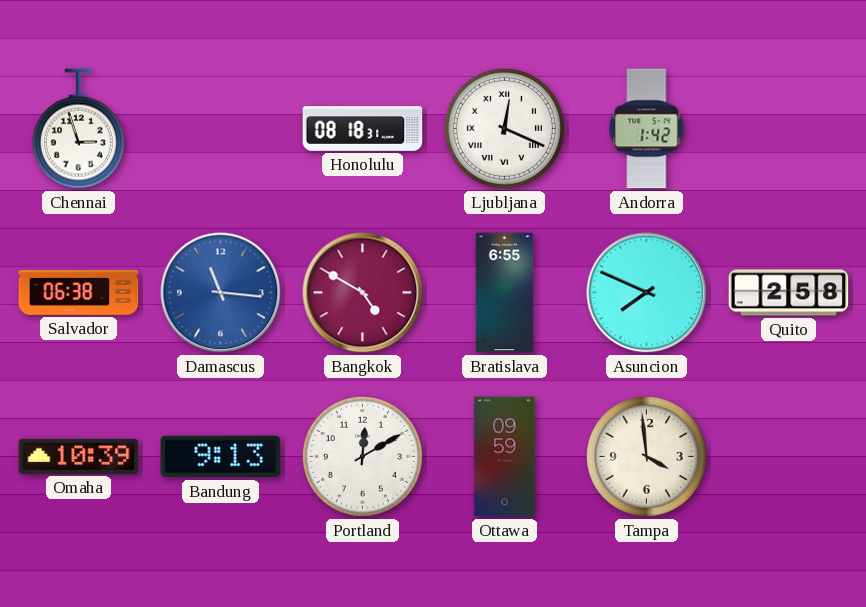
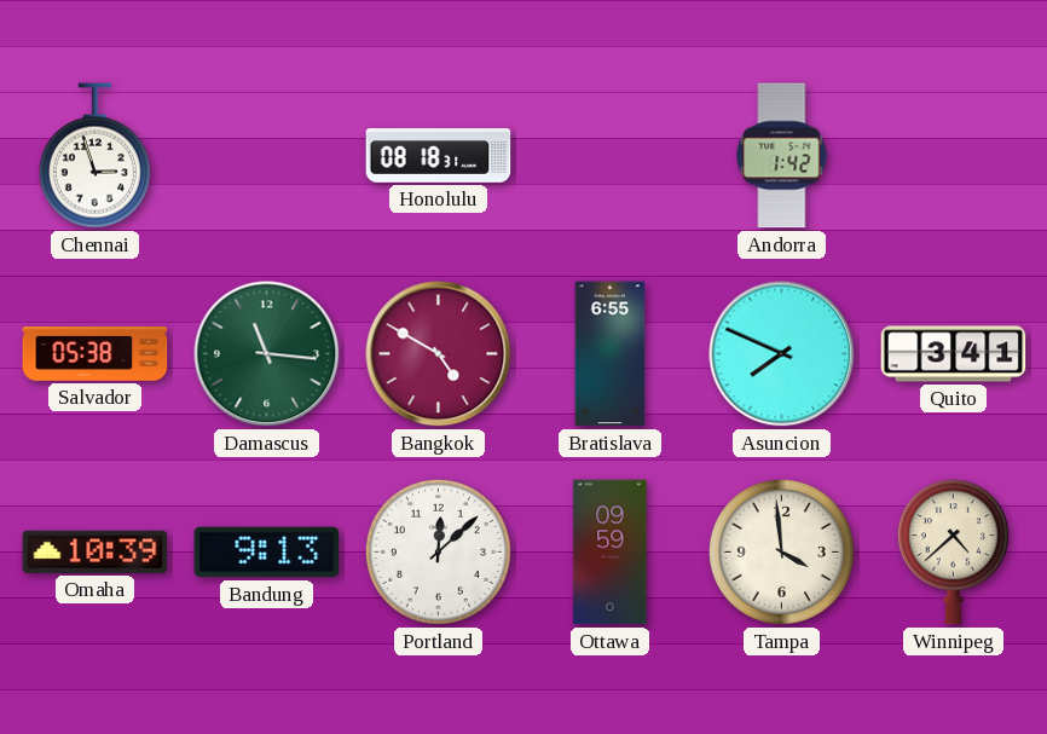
Ljubljana: 12:19 -> none
Salvador: 06:38 -> 05:38
Damascus dial: blue -> green
Quito: 2:58 -> 3:41
Portland: 12:10 -> 12:08
Winnipeg: none -> 4:38
